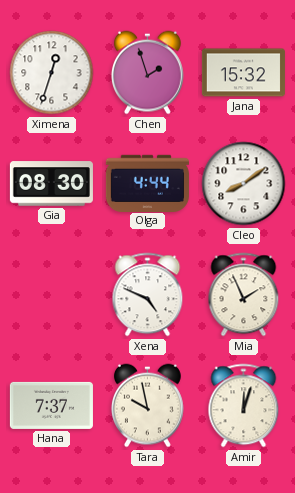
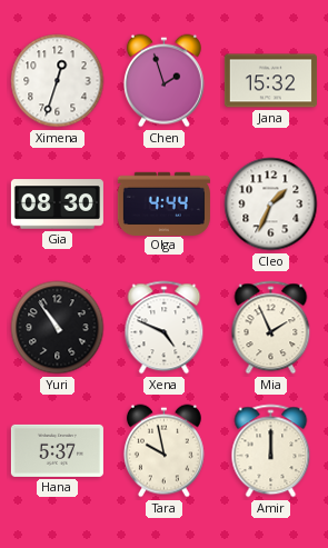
Cleo: 8:09 -> 1:34
Yuri: none -> 10:54
Hana: 7:37 -> 5:37
Amir: 12:03 -> 12:00
